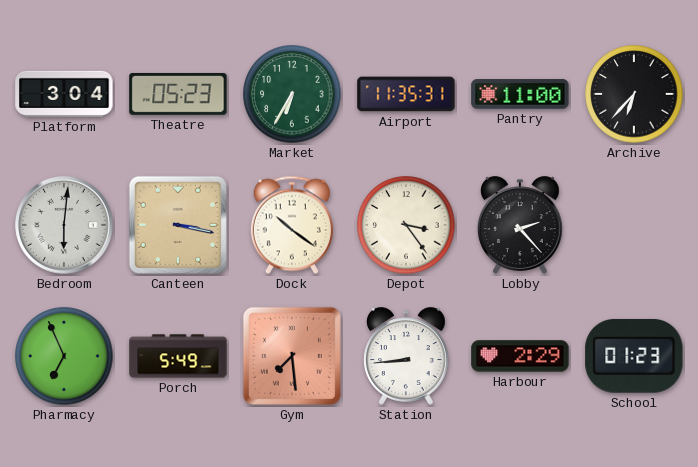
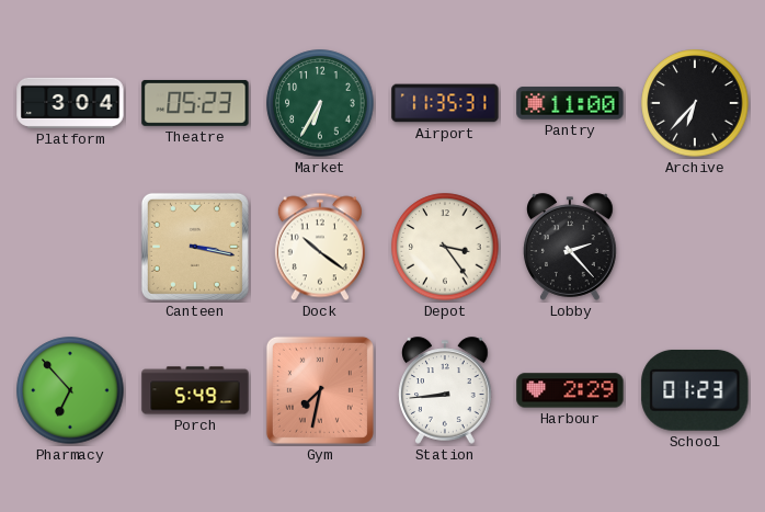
Bedroom: 6:01 -> none
Pharmacy: 6:56 -> 6:53
Gym: 7:29 -> 7:32
